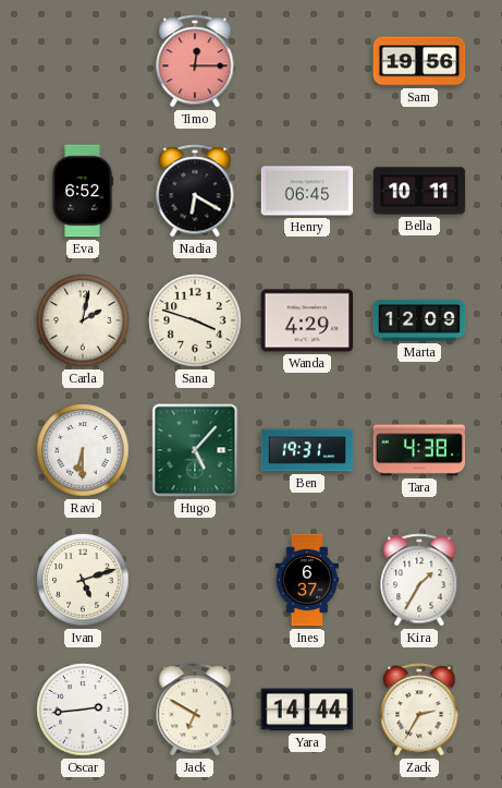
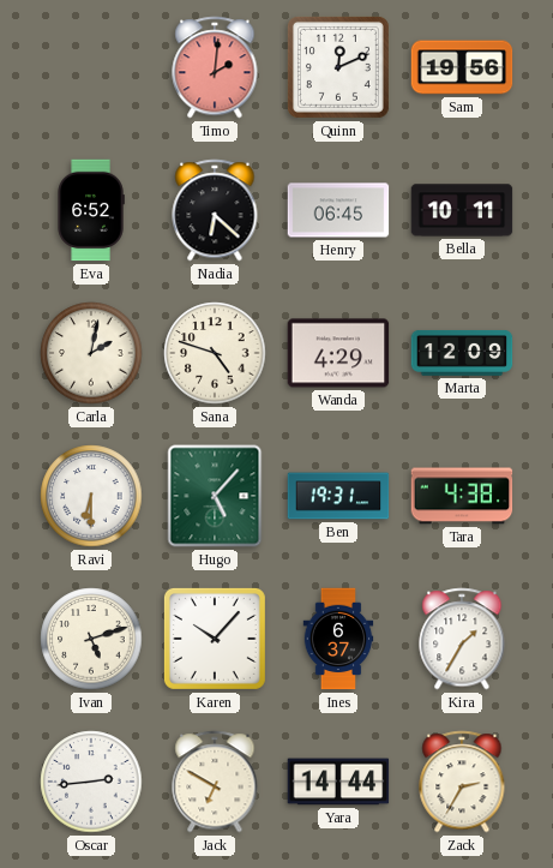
Timo: 12:15 -> 2:01
Quinn: none -> 12:11
Nadia: 6:20 -> 6:22
Sana: 3:48 -> 4:48
Karen: none -> 10:07
